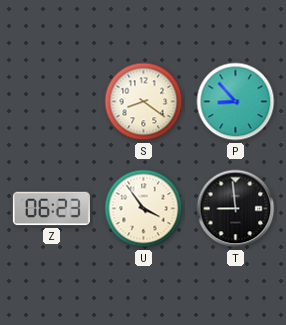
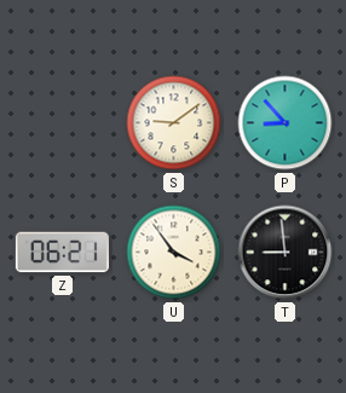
S: 8:21 -> 9:09
Z: 06:23 -> 06:21
